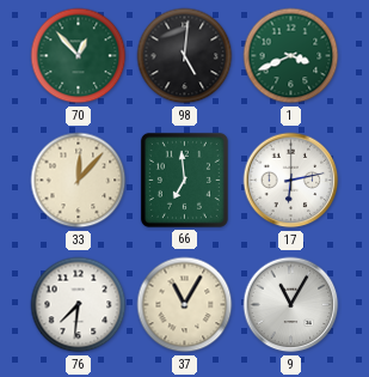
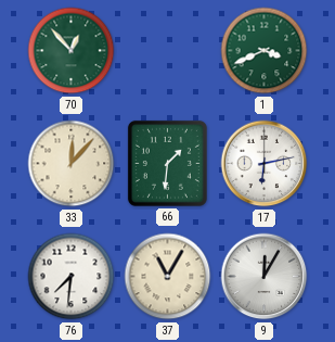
98: 5:01 -> none
66: 6:59 -> 1:31
9: 11:05 -> 12:05
